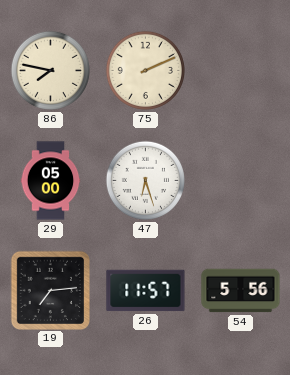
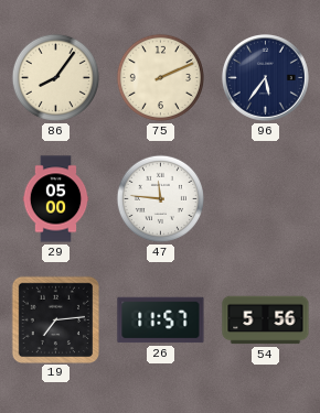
86: 7:47 -> 8:06
96: none -> 5:36
47: 6:27 -> 11:46
